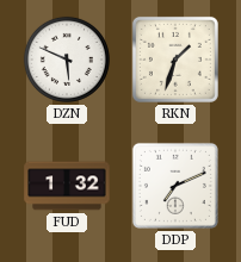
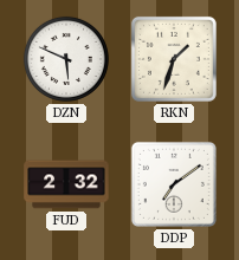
FUD: 1:32 -> 2:32
DDP: 7:11 -> 7:09
